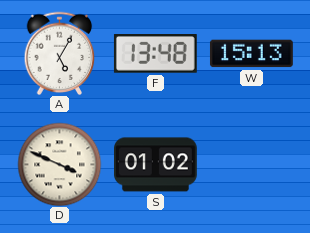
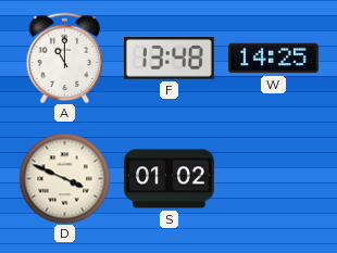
A: 5:05 -> 11:00
W: 15:13 -> 14:25
